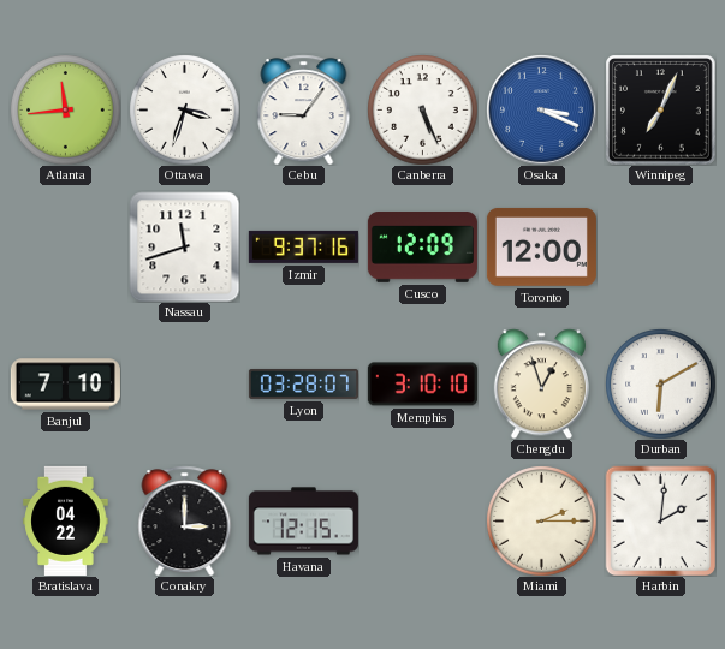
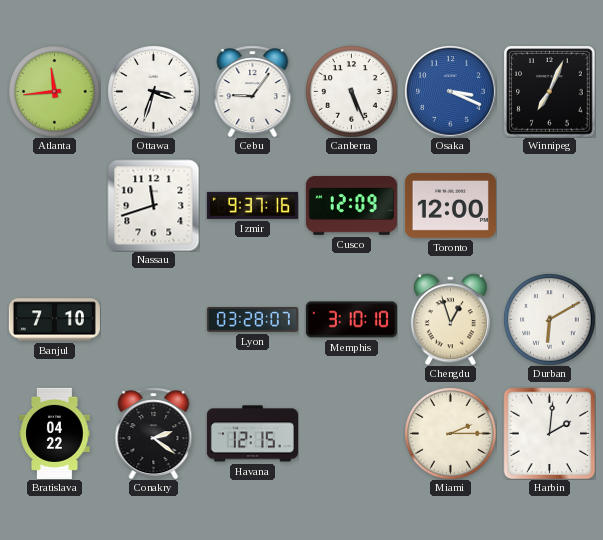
Conakry: 3:00 -> 2:21
